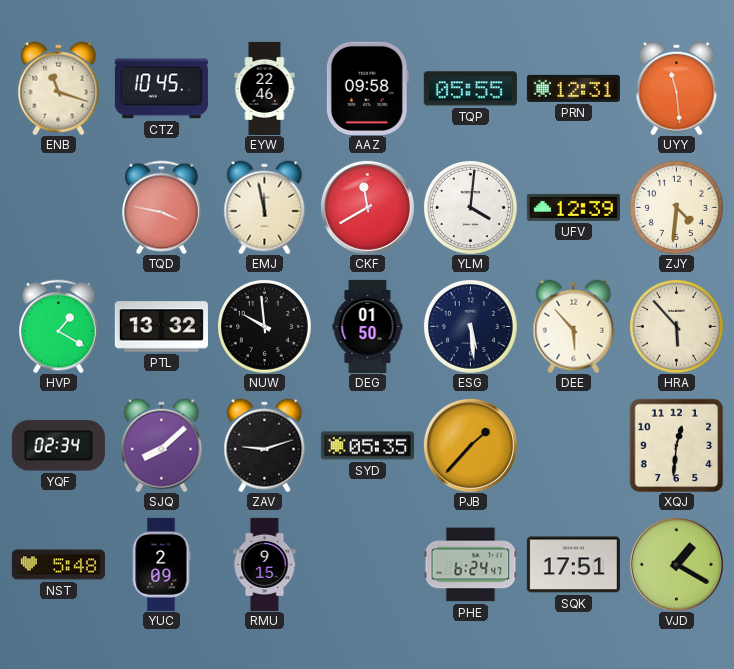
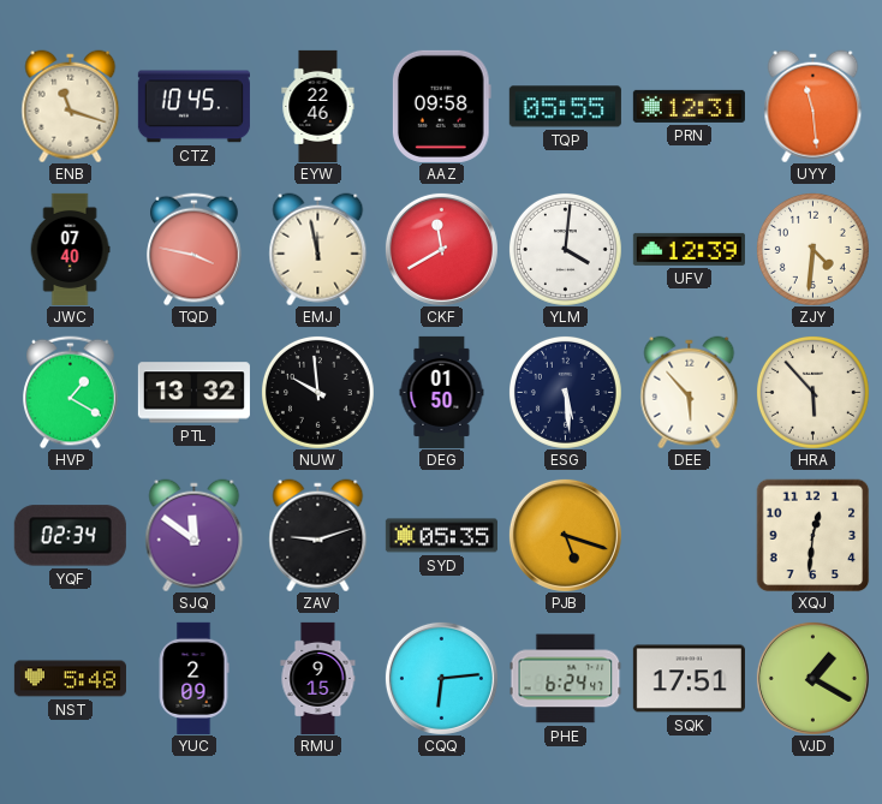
JWC: none -> 07:40
SJQ: 8:08 -> 11:51
PJB: 1:37 -> 5:18
CQQ: none -> 6:14
